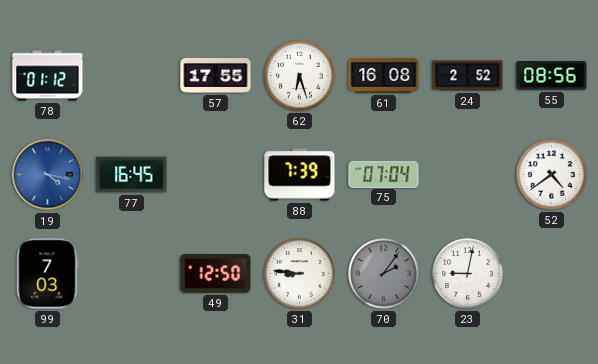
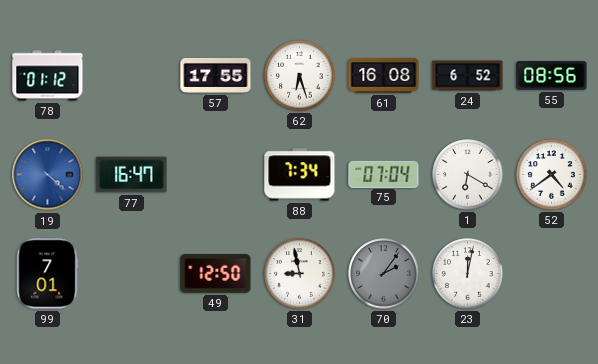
24: 2:52 -> 6:52
19: 4:17 -> 4:22
77: 16:45 -> 16:47
88: 7:39 -> 7:34
1: none -> 6:20
99: 7:03 -> 7:01
31: 8:46 -> 8:58
23: 9:02 -> 12:02
